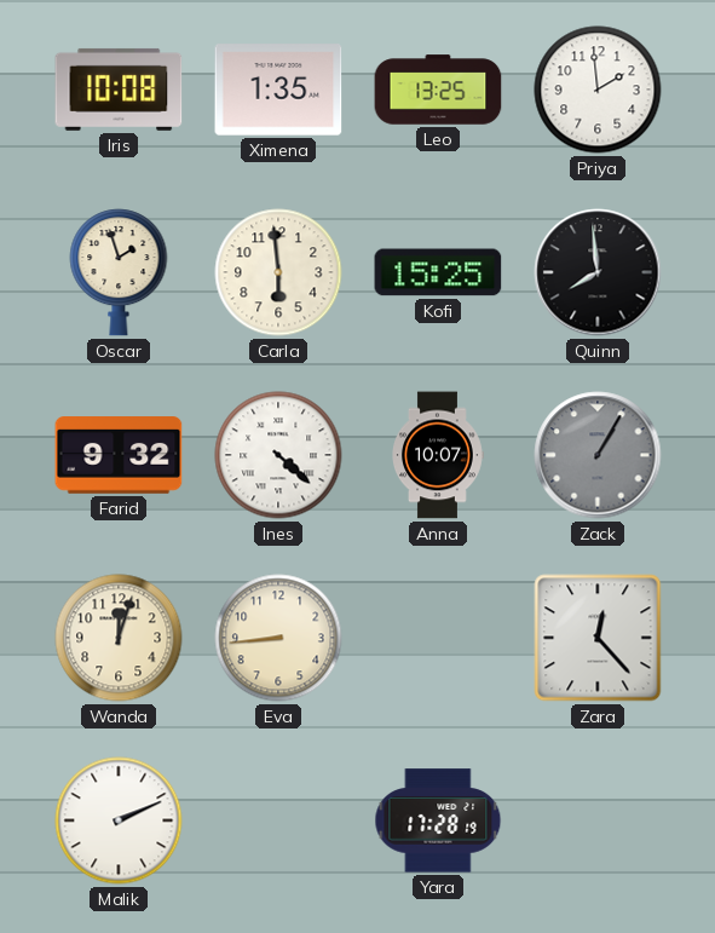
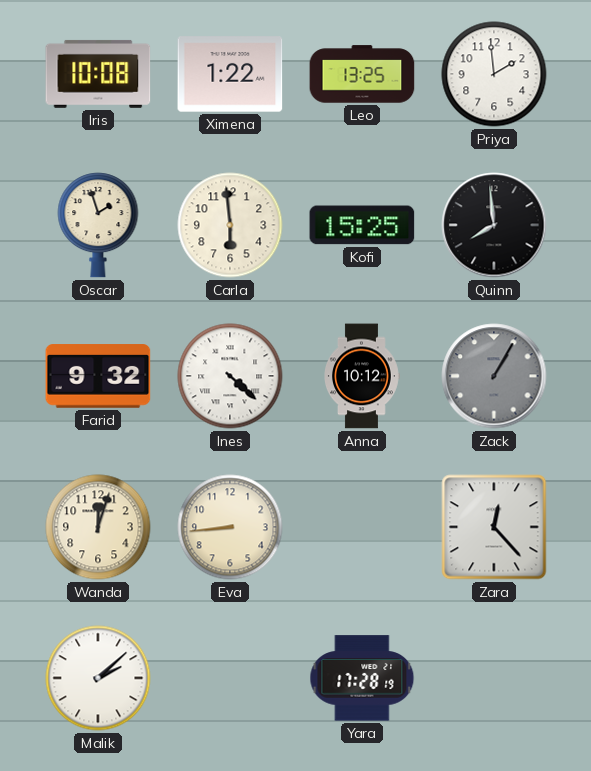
Ximena: 1:35 -> 1:22
Anna: 10:07 -> 10:12
Malik: 2:11 -> 2:08
